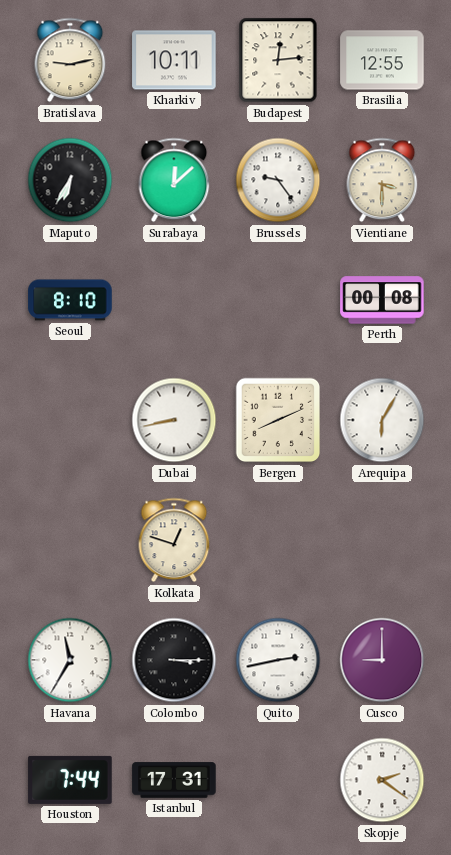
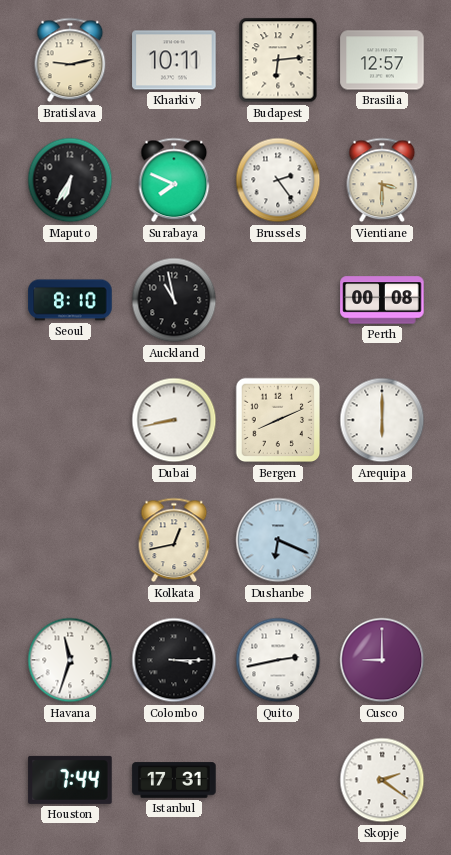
Budapest: 12:14 -> 6:14
Brasilia: 12:55 -> 12:57
Surabaya: 12:08 -> 7:49
Brussels: 9:24 -> 2:24
Auckland: none -> 10:58
Arequipa: 6:05 -> 6:00
Kolkata: 12:48 -> 12:43
Dushanbe: none -> 6:19
Havana: 11:35 -> 11:33
